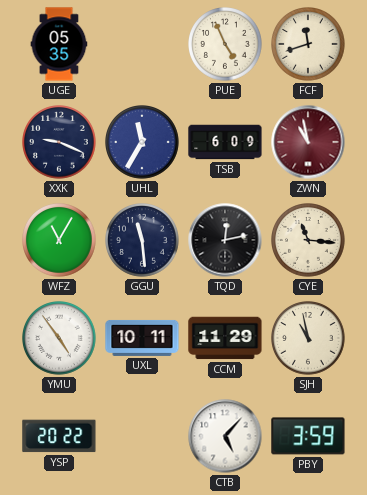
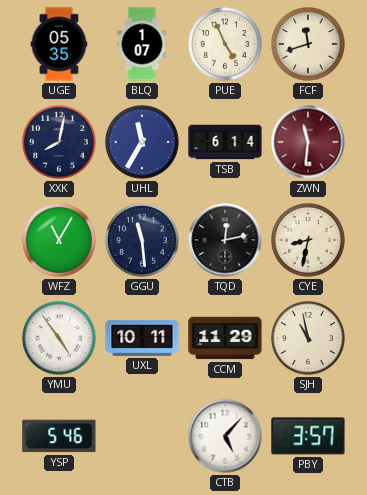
BLQ: none -> 1:07
XXK: 9:19 -> 8:02
TSB: 6:09 -> 6:14
ZWN: 10:58 -> 11:31
CYE: 11:16 -> 8:32
YSP: 20:22 -> 5:46
PBY: 3:59 -> 3:57
